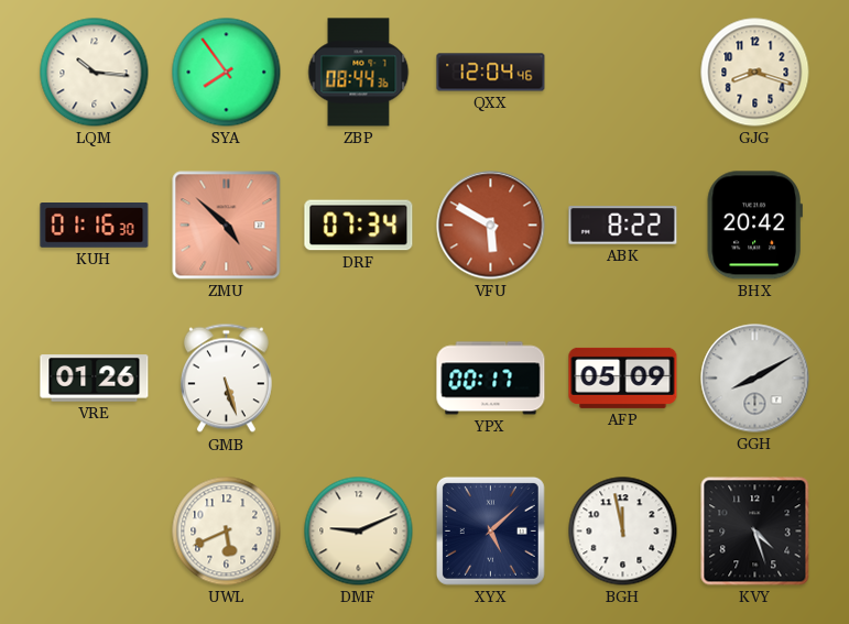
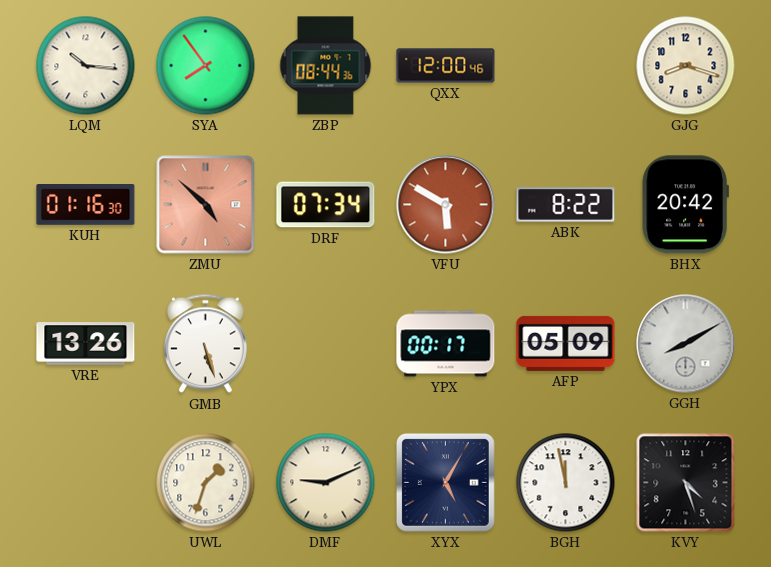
QXX: 12:04 -> 12:00
VRE: 01:26 -> 13:26
UWL: 5:41 -> 1:33
XYX: 5:08 -> 5:05
